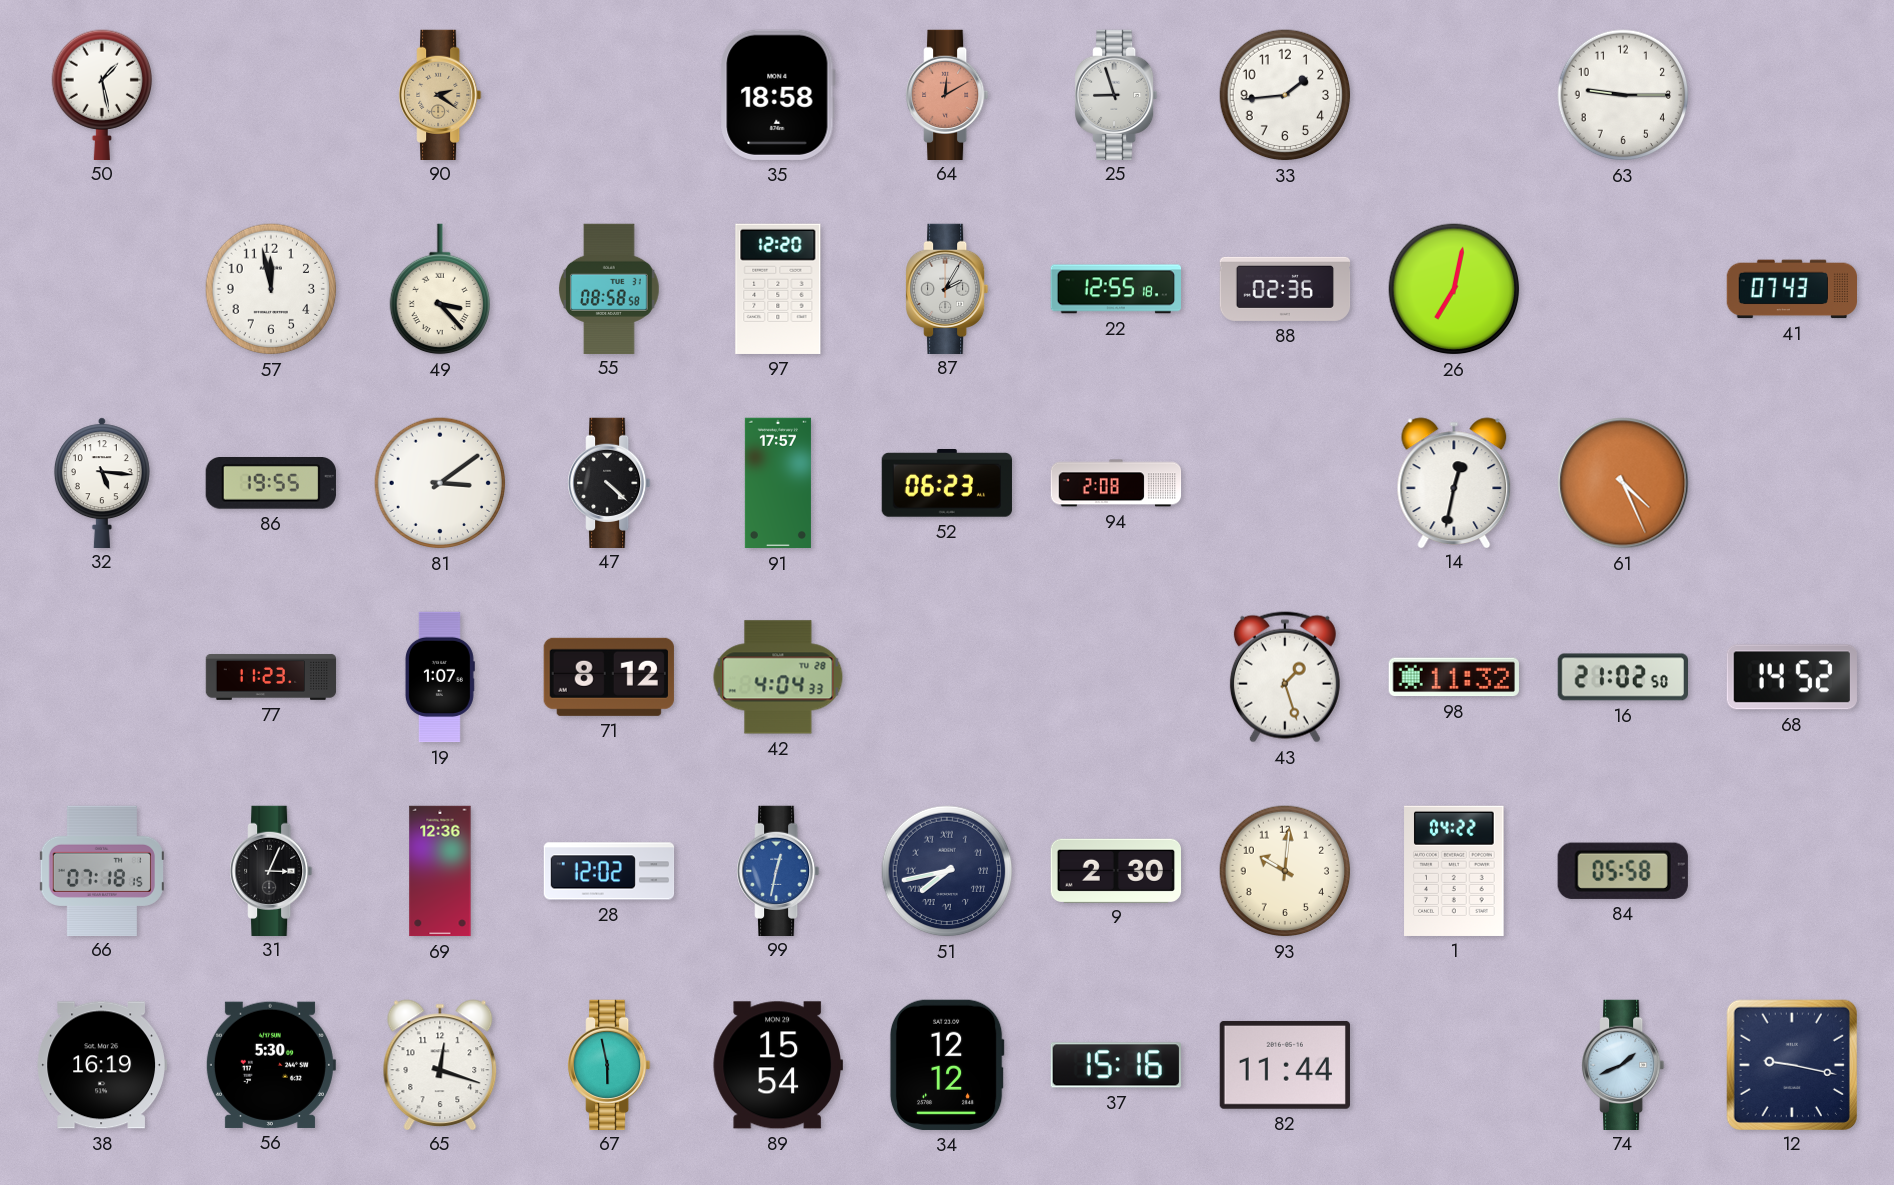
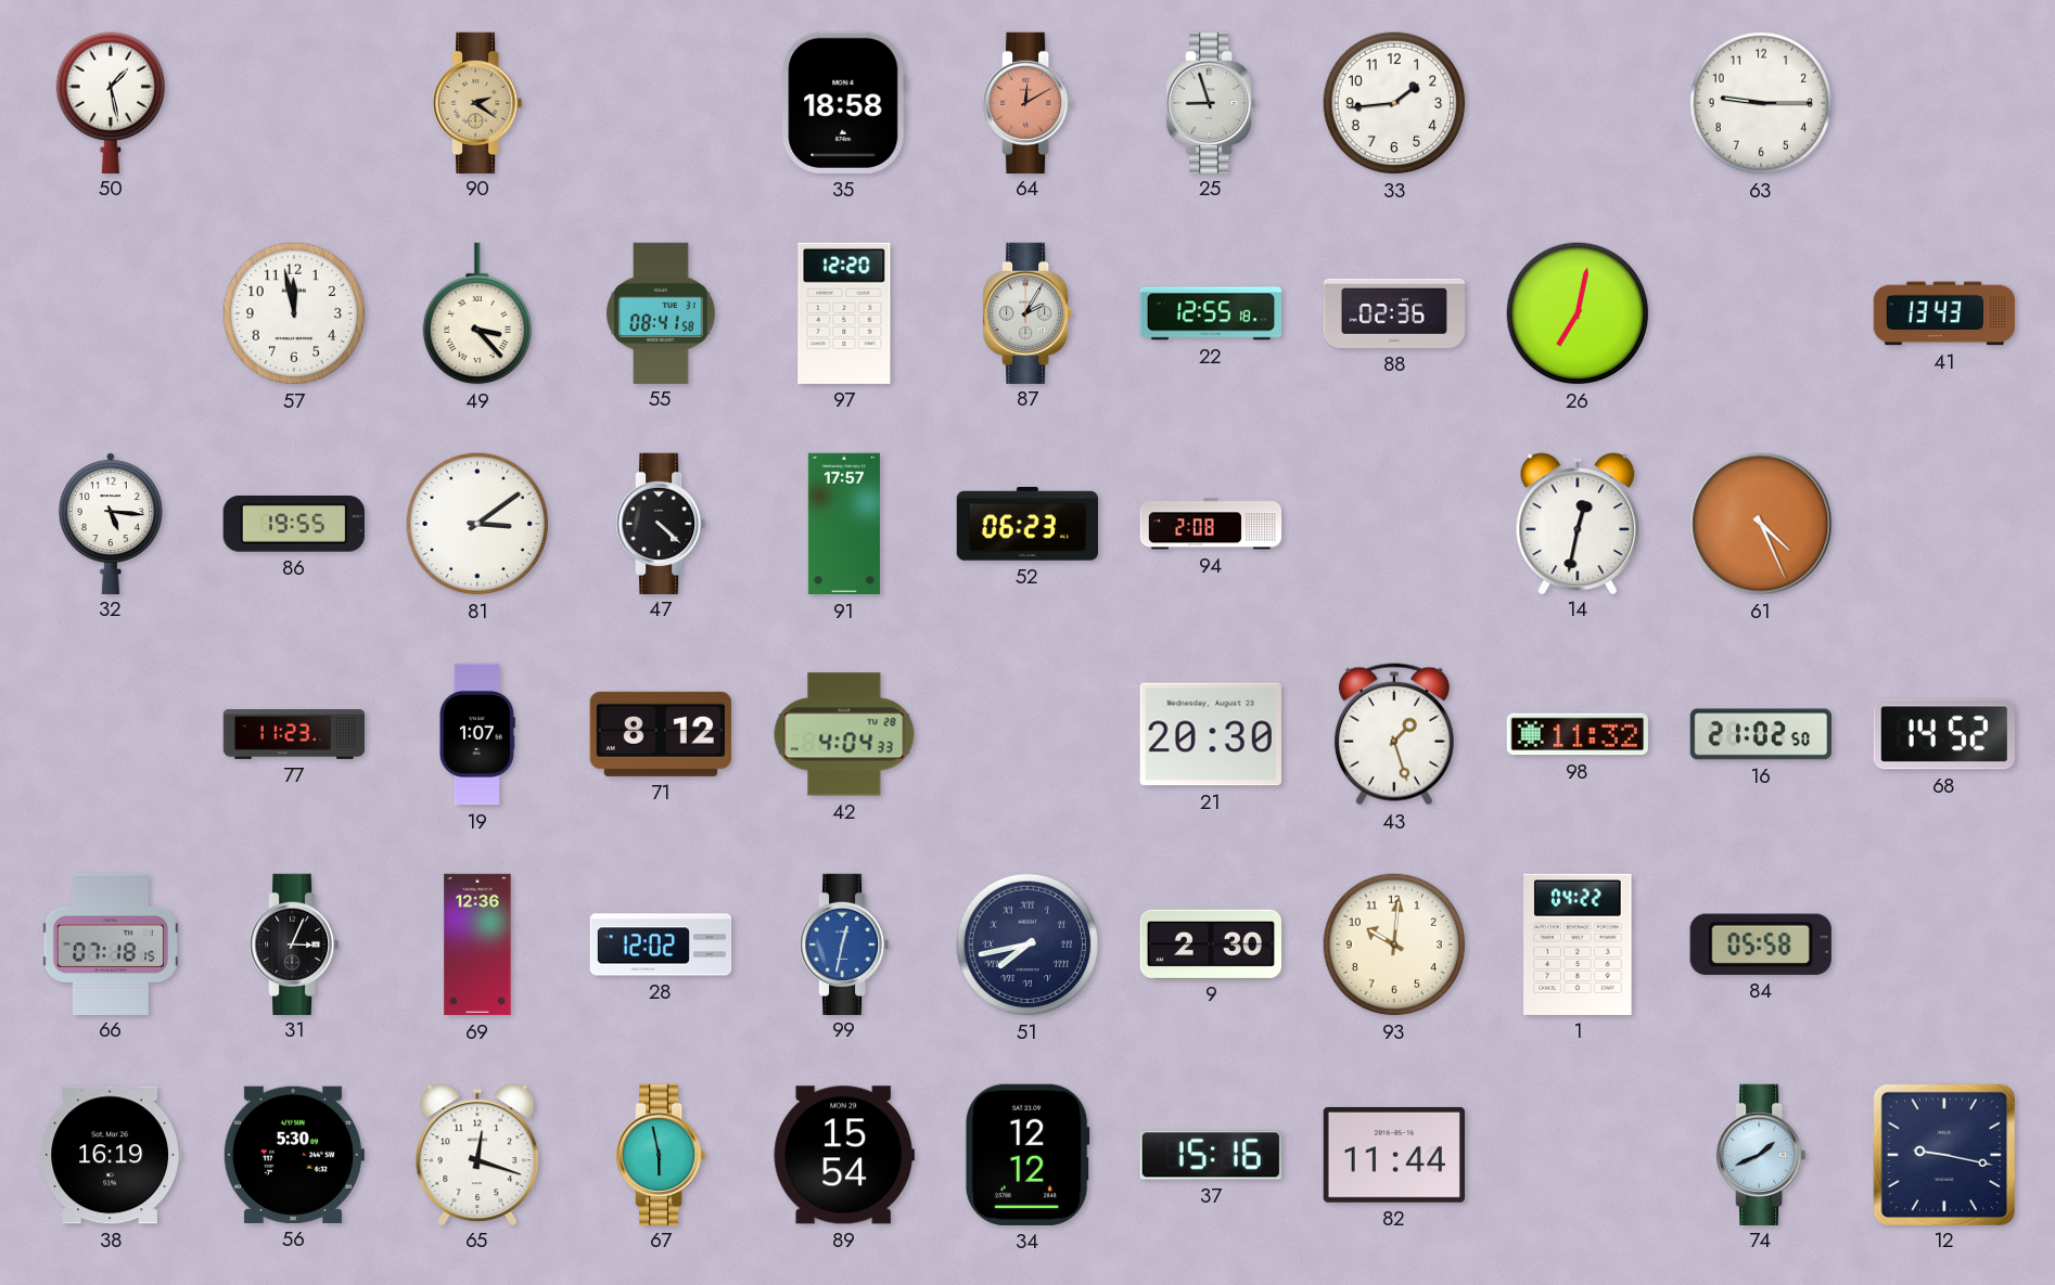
55: 08:58 -> 08:41
41: 07:43 -> 13:43
21: none -> 20:30
